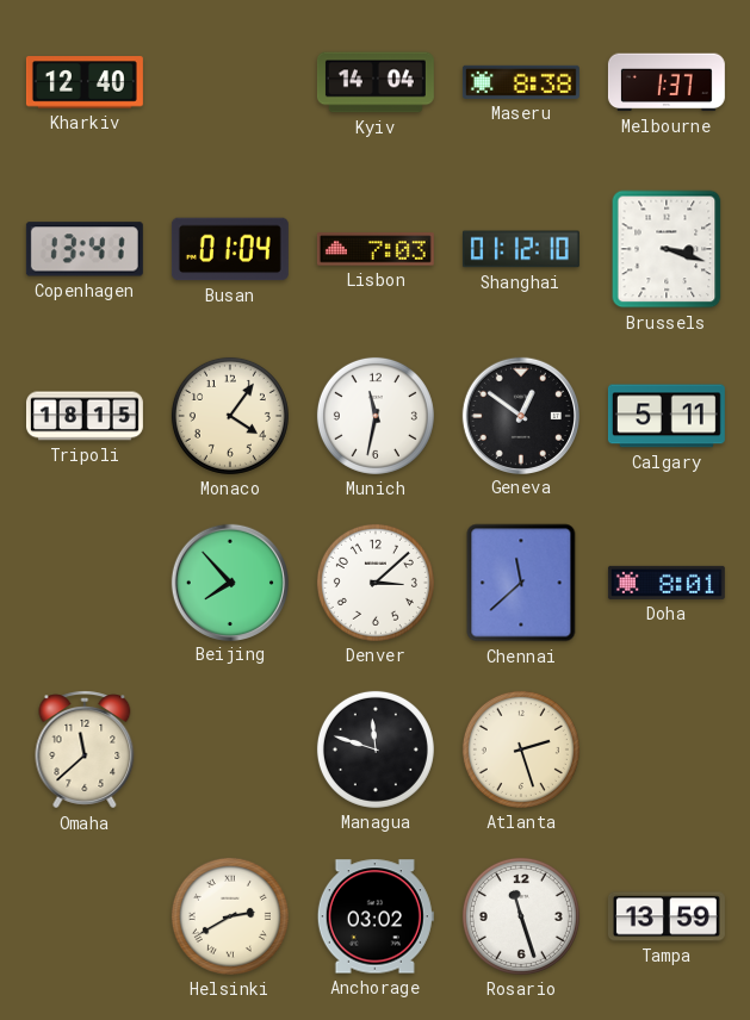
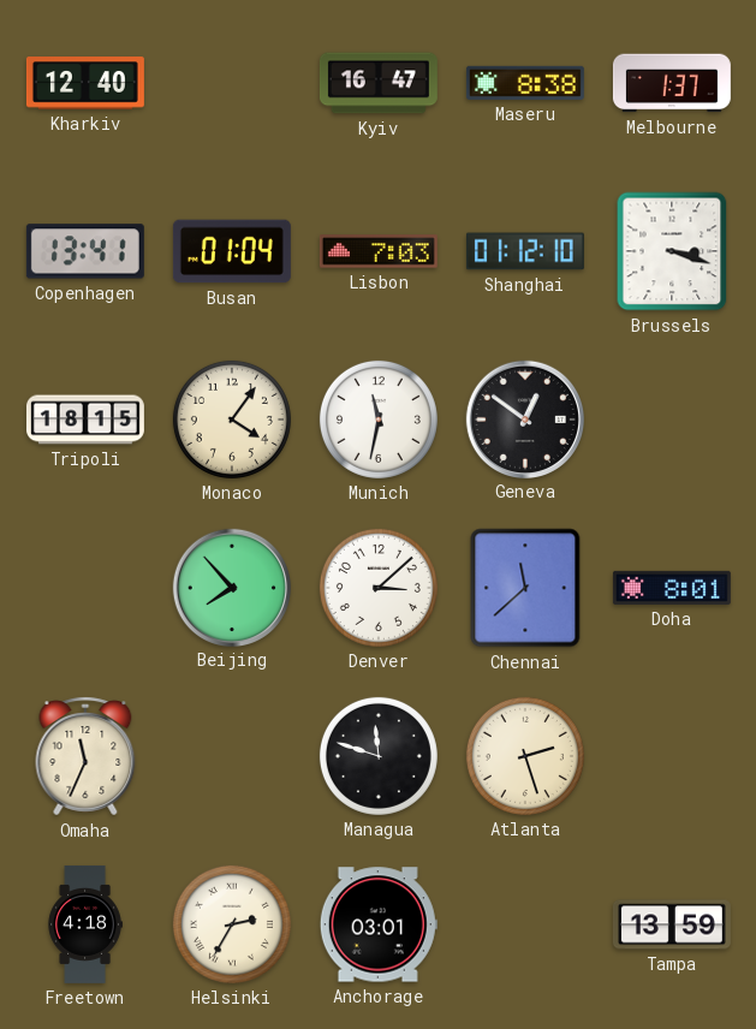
Kyiv: 14:04 -> 16:47
Calgary: 5:11 -> none
Omaha: 11:38 -> 11:34
Freetown: none -> 4:18
Helsinki: 2:40 -> 2:35
Anchorage: 03:02 -> 03:01
Rosario: 11:27 -> none
